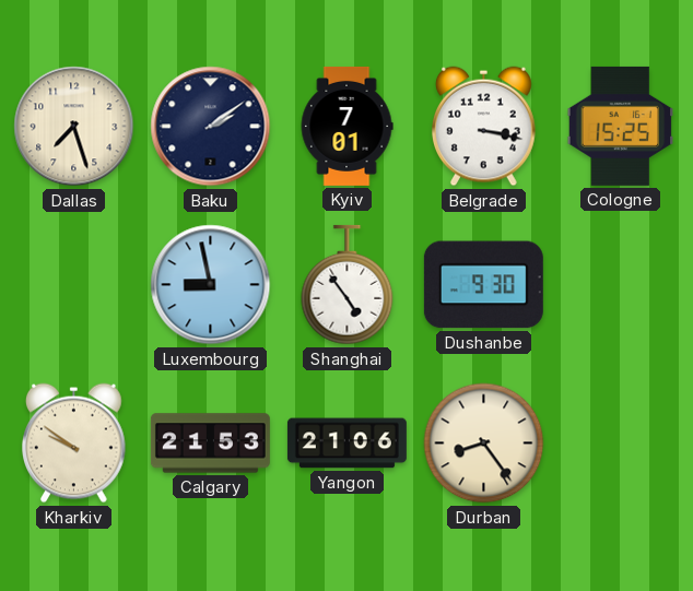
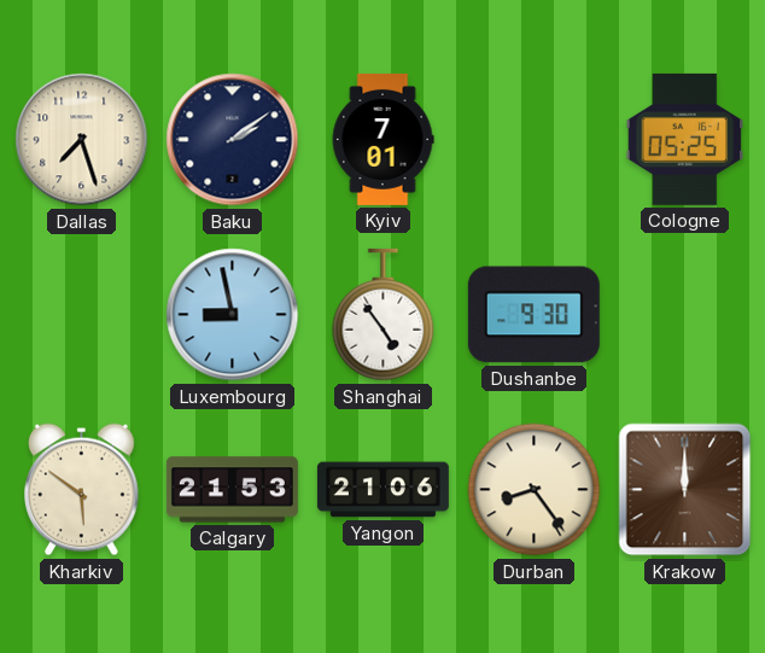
Belgrade: 3:17 -> none
Cologne: 15:25 -> 05:25
Kharkiv: 9:51 -> 5:51
Krakow: none -> 12:00
